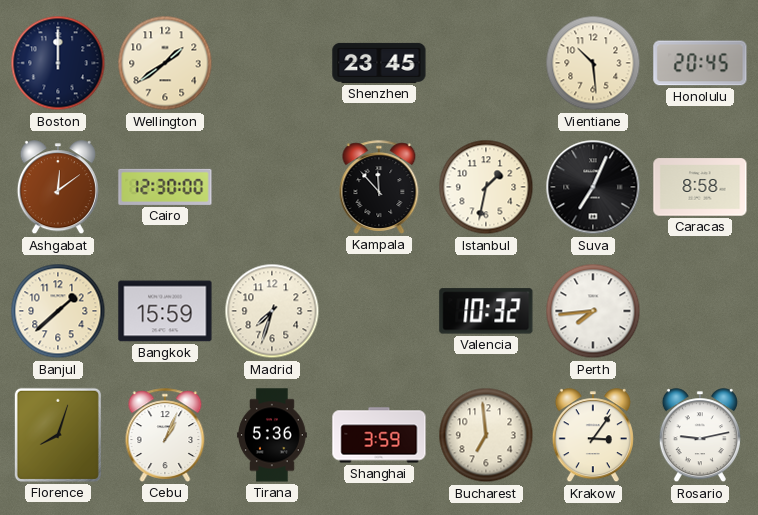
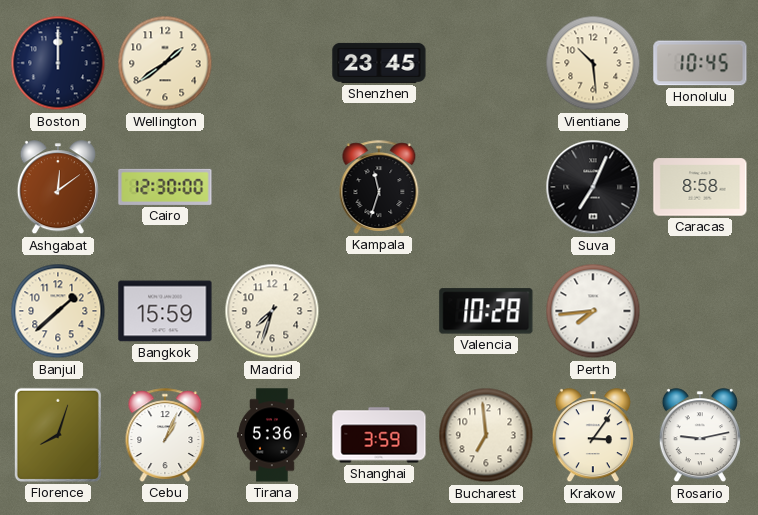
Honolulu: 20:45 -> 10:45
Kampala: 11:53 -> 11:33
Istanbul: 1:32 -> none
Valencia: 10:32 -> 10:28
